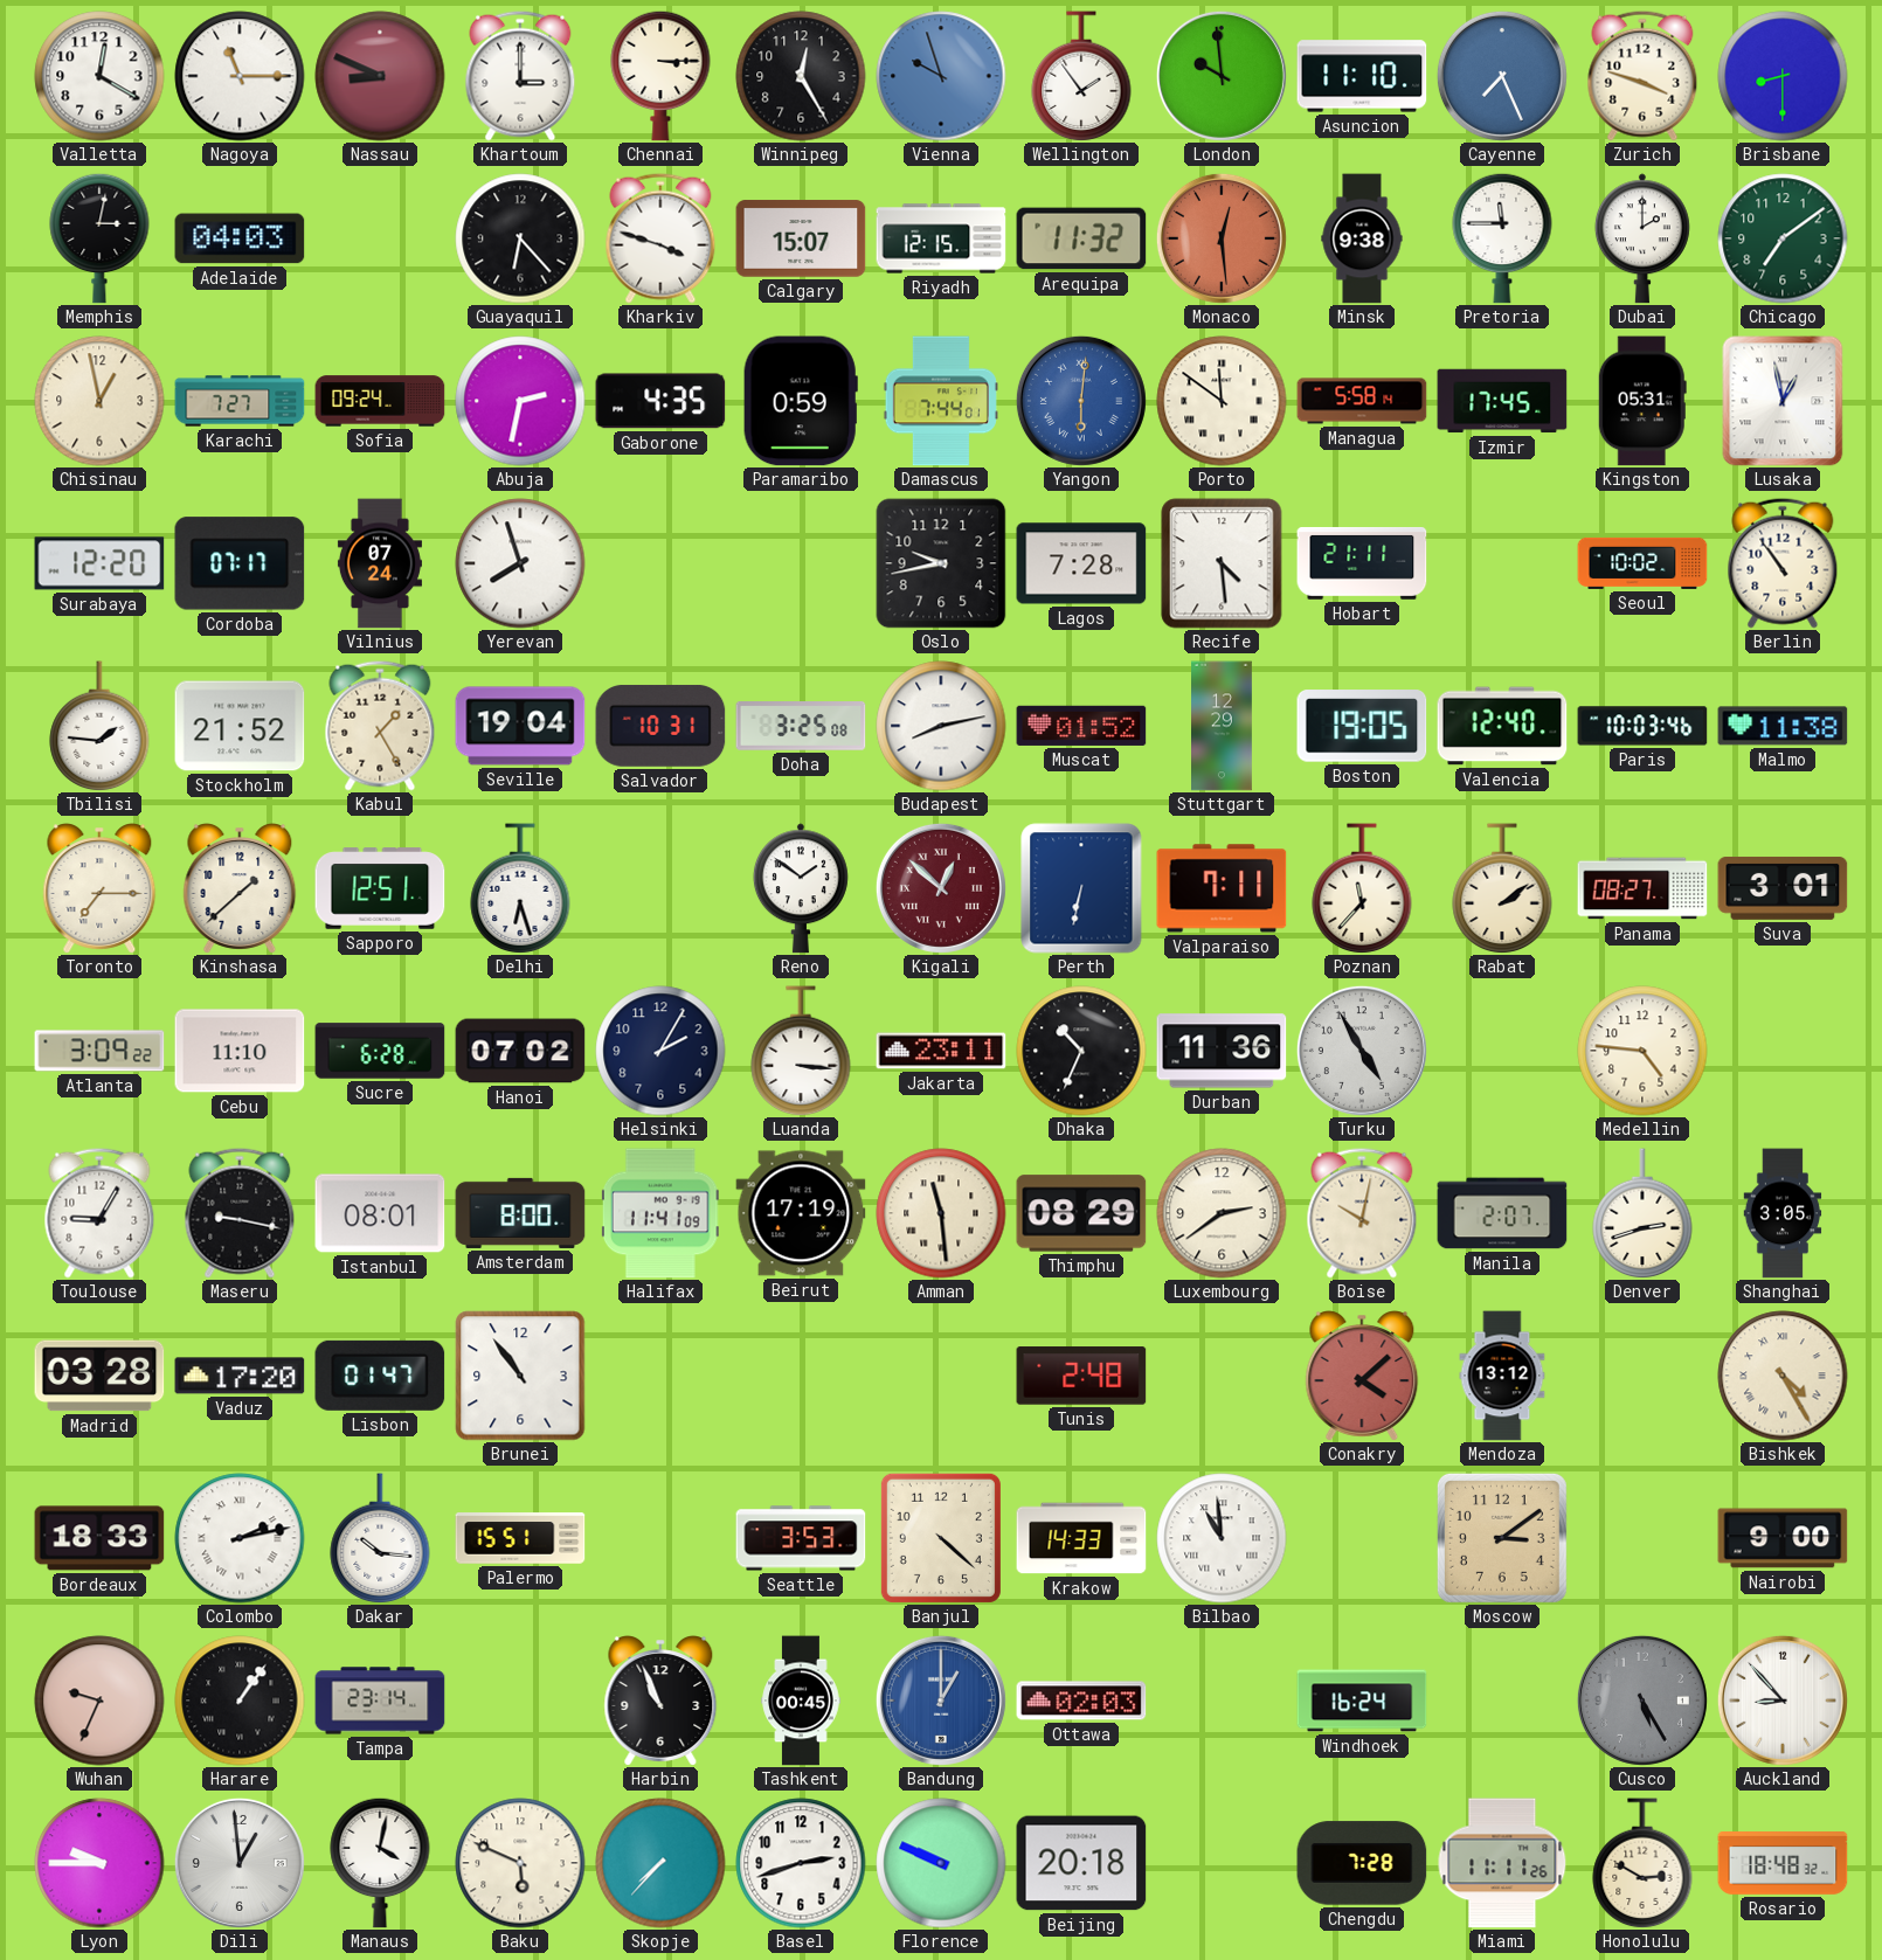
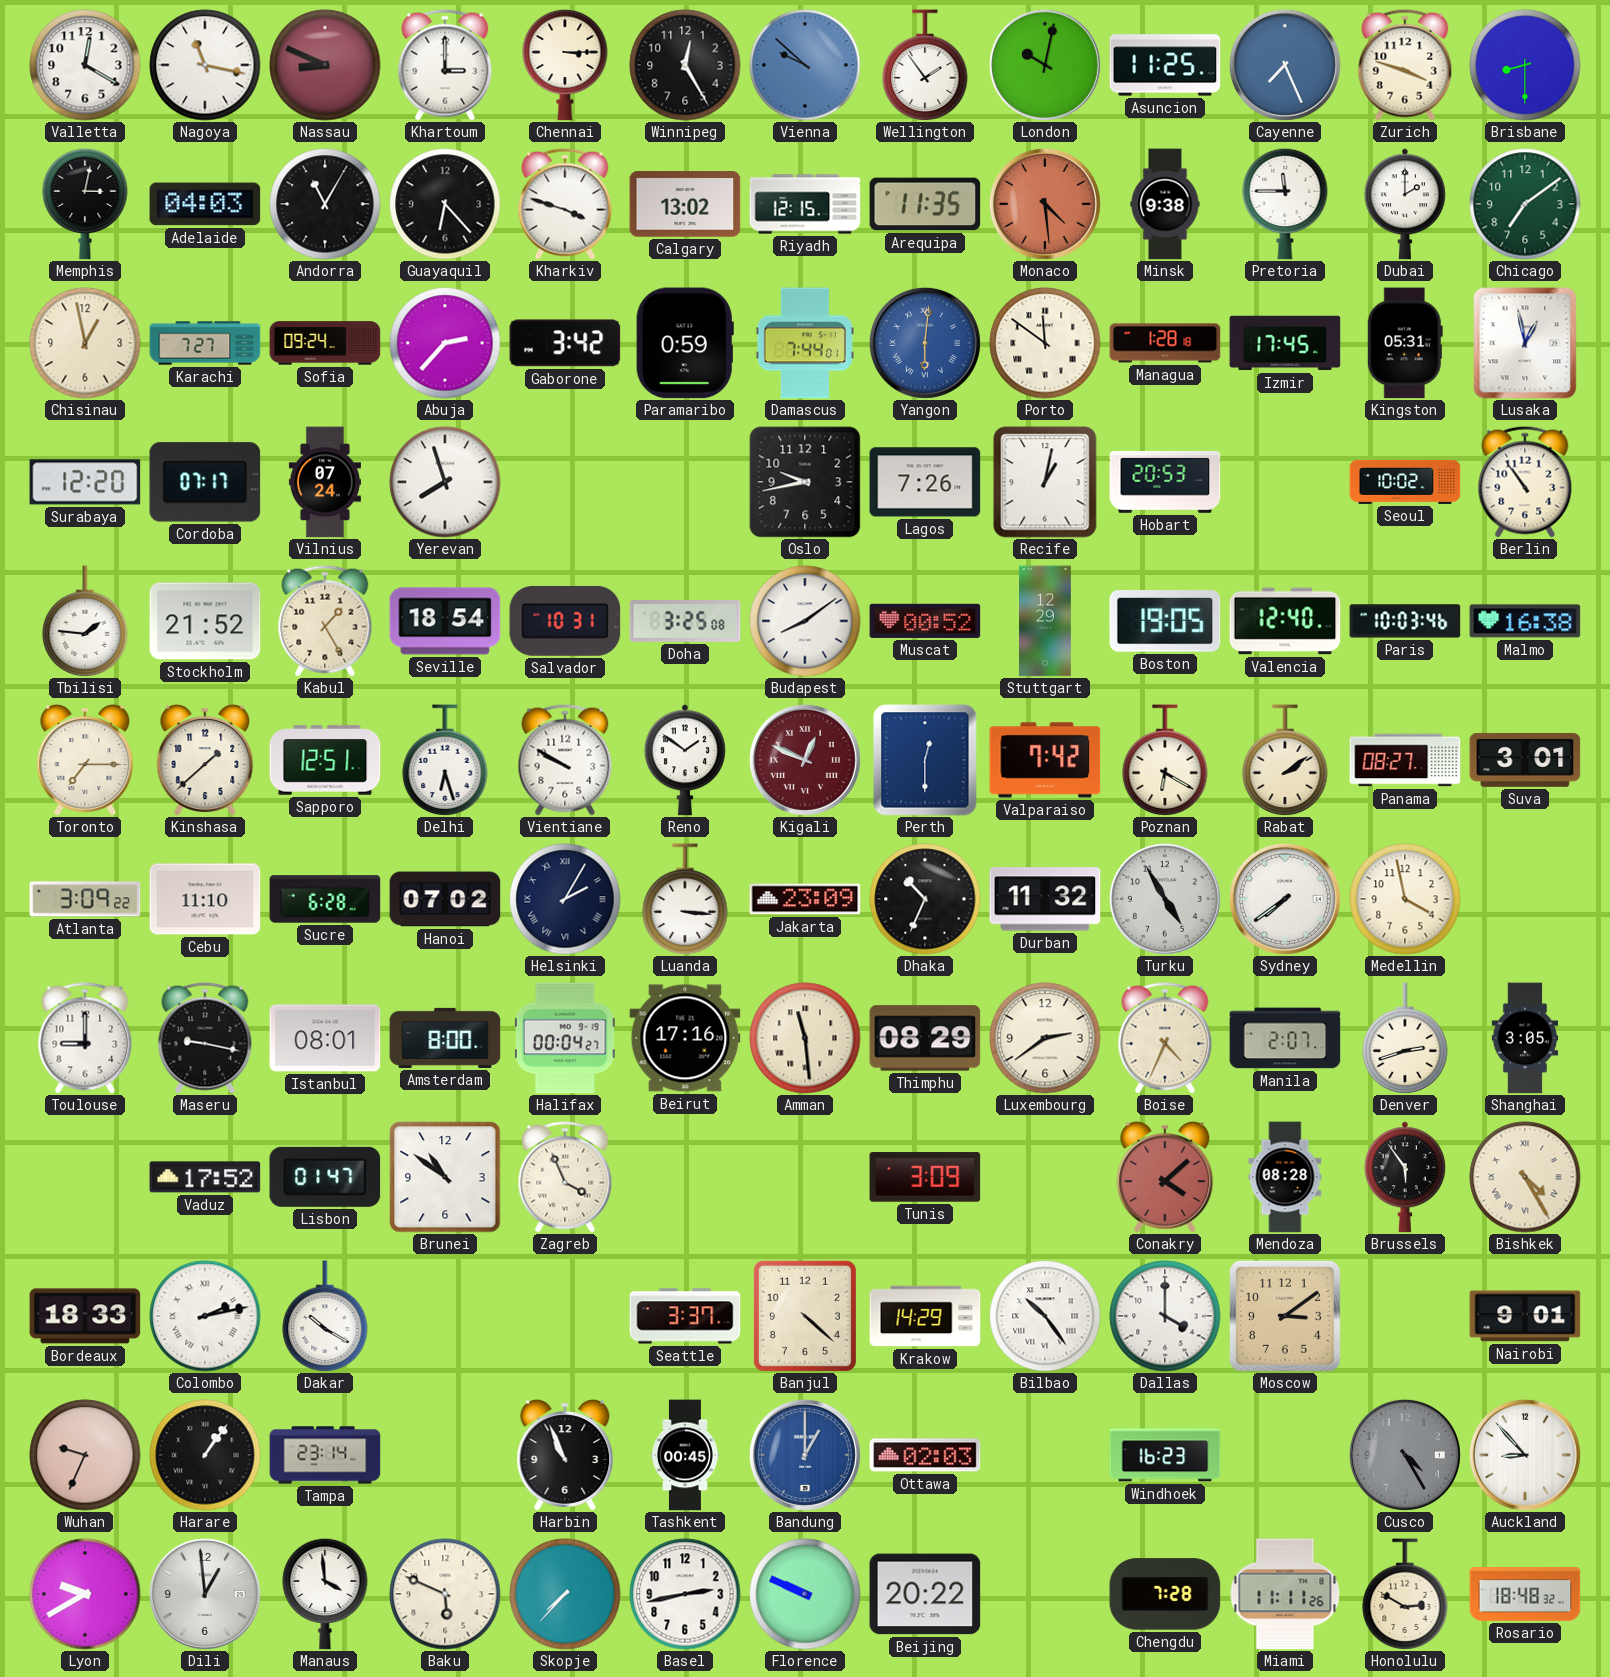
Nagoya: 11:15 -> 11:17
Vienna: 9:57 -> 9:52
London: 9:59 -> 10:02
Asuncion: 11:10 -> 11:25
Andorra: none -> 11:05
Calgary: 15:07 -> 13:02
Arequipa: 11:32 -> 11:35
Monaco: 12:29 -> 4:29
Abuja: 2:32 -> 2:37
Gaborone: 4:35 -> 3:42
Managua: 5:58 -> 1:28
Lagos: 7:28 -> 7:26
Recife: 4:29 -> 1:02
Hobart: 21:11 -> 20:53
Seville: 19:04 -> 18:54
Budapest: 8:13 -> 8:09
Muscat: 01:52 -> 00:52
Malmo: 11:38 -> 16:38
Vientiane: none -> 9:50
Kigali: 12:52 -> 12:49
Perth: 6:32 -> 12:30
Valparaiso: 7:11 -> 7:42
Poznan: 11:37 -> 6:20
Helsinki numerals: Arabic -> Roman
Jakarta: 23:11 -> 23:09
Durban: 11:36 -> 11:32
Sydney: none -> 7:39
Medellin: 4:46 -> 3:58
Toulouse: 9:05 -> 9:00
Halifax: 11:41 -> 00:04
Beirut: 17:19 -> 17:16
Boise: 10:02 -> 4:34
Madrid: 03:28 -> none
Vaduz: 17:20 -> 17:52
Brunei: 10:54 -> 10:51
Zagreb: none -> 3:56
Tunis: 2:48 -> 3:09
Mendoza: 13:12 -> 08:28
Brussels: none -> 5:54
Dakar: 10:16 -> 10:20
Palermo: 15:51 -> none
Seattle: 3:53 -> 3:37
Krakow: 14:33 -> 14:29
Bilbao: 10:59 -> 10:24
Dallas: none -> 4:00
Nairobi: 9:00 -> 9:01
Windhoek: 16:24 -> 16:23
Cusco: 5:25 -> 4:25
Lyon: 9:45 -> 9:40
Manaus: 4:02 -> 3:59
Basel: 2:42 -> 2:43
Beijing: 20:18 -> 20:22
